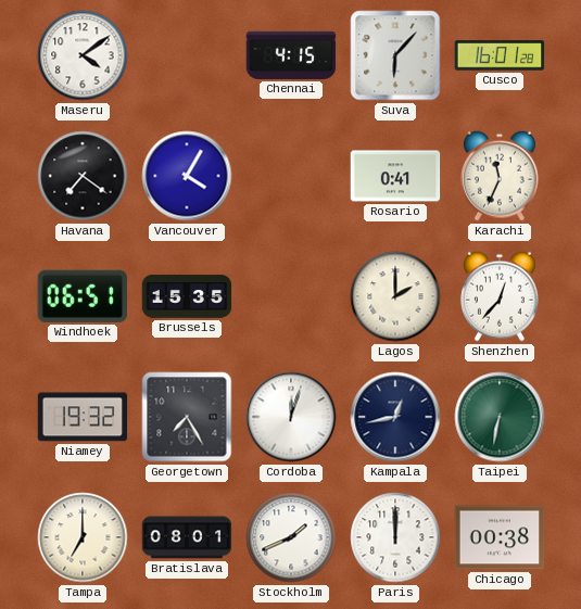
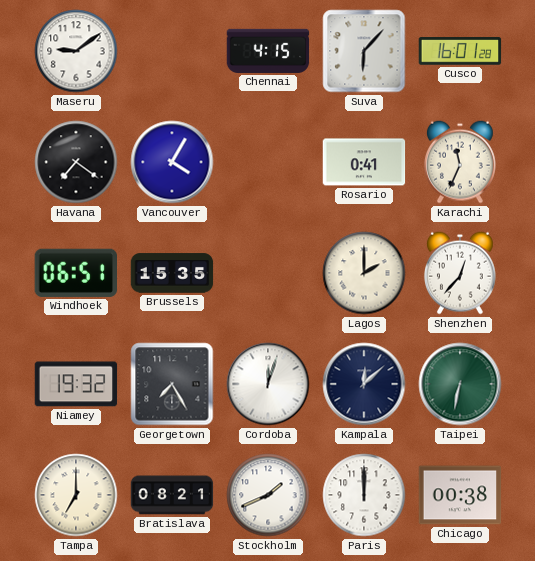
Maseru: 4:09 -> 9:09
Kampala: 12:43 -> 12:08
Bratislava: 08:01 -> 08:21
